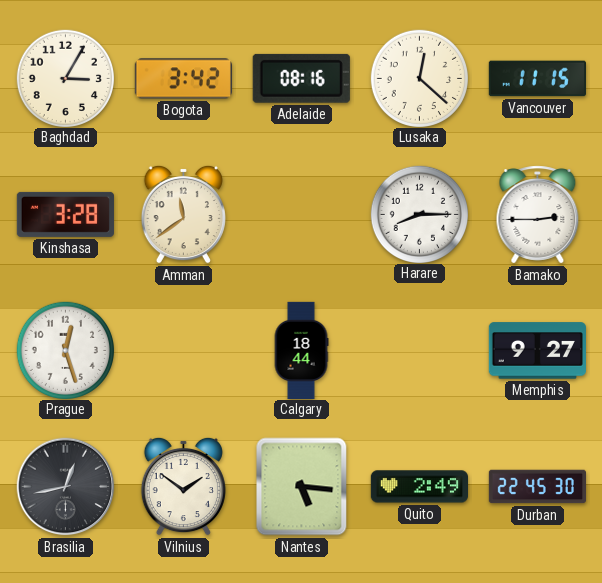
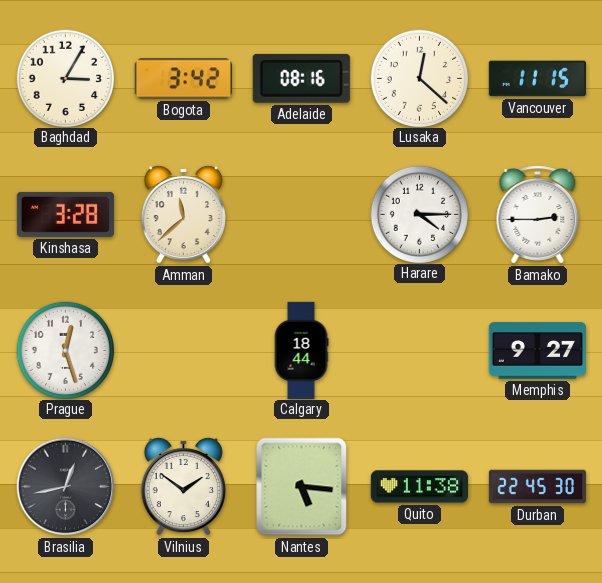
Amman: 11:39 -> 11:38
Harare: 8:15 -> 4:15
Quito: 2:49 -> 11:38
